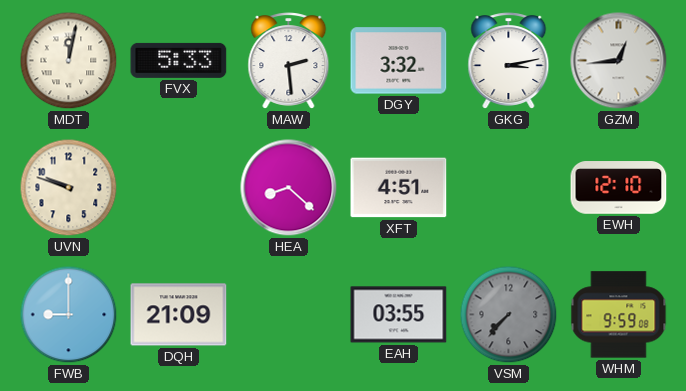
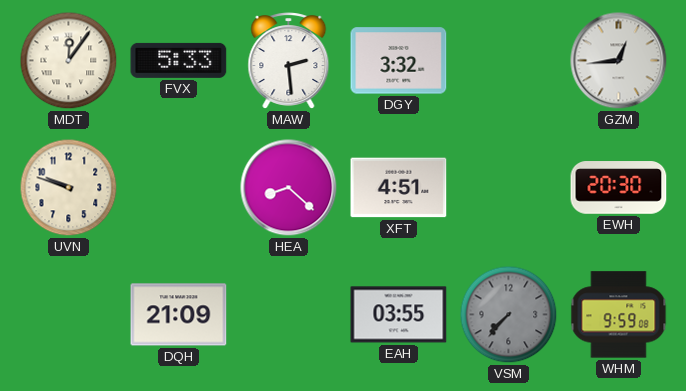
MDT: 12:02 -> 12:06
GKG: 3:13 -> none
EWH: 12:10 -> 20:30
FWB: 9:00 -> none
